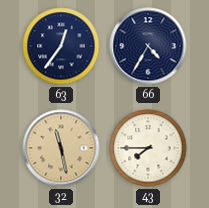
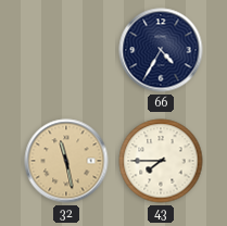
63: 12:36 -> none
